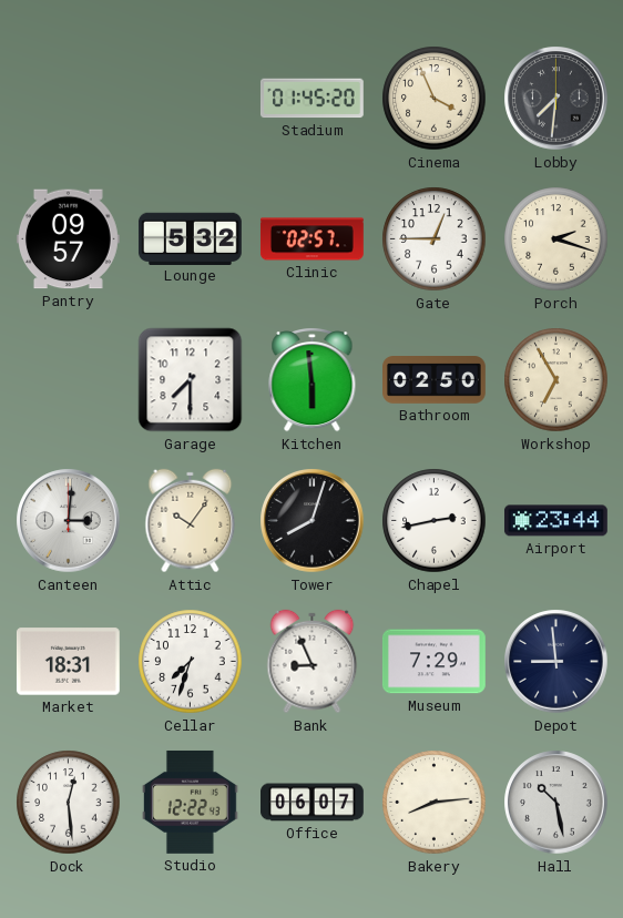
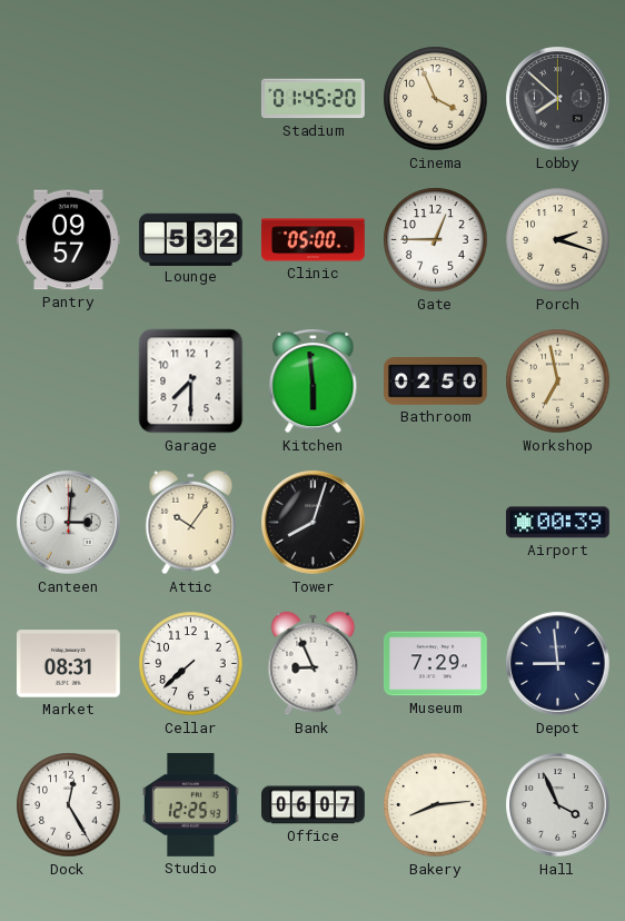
Lobby: 7:31 -> 7:52
Clinic: 02:57 -> 05:00
Workshop: 6:55 -> 6:58
Chapel: 2:43 -> none
Airport: 23:44 -> 00:39
Market: 18:31 -> 08:31
Cellar: 7:33 -> 7:38
Dock: 12:29 -> 12:25
Studio: 12:22 -> 12:25
Hall: 10:28 -> 3:56
